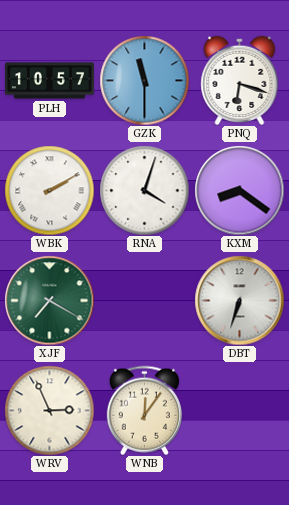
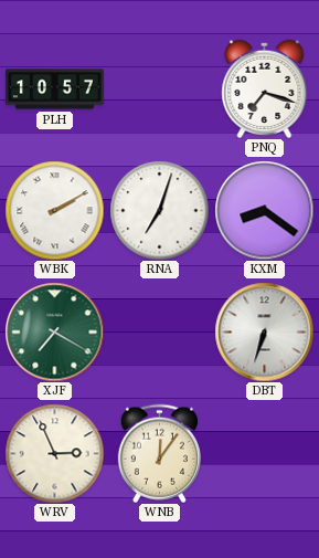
GZK: 11:30 -> none
PNQ: 6:18 -> 7:18
RNA: 4:03 -> 7:03
